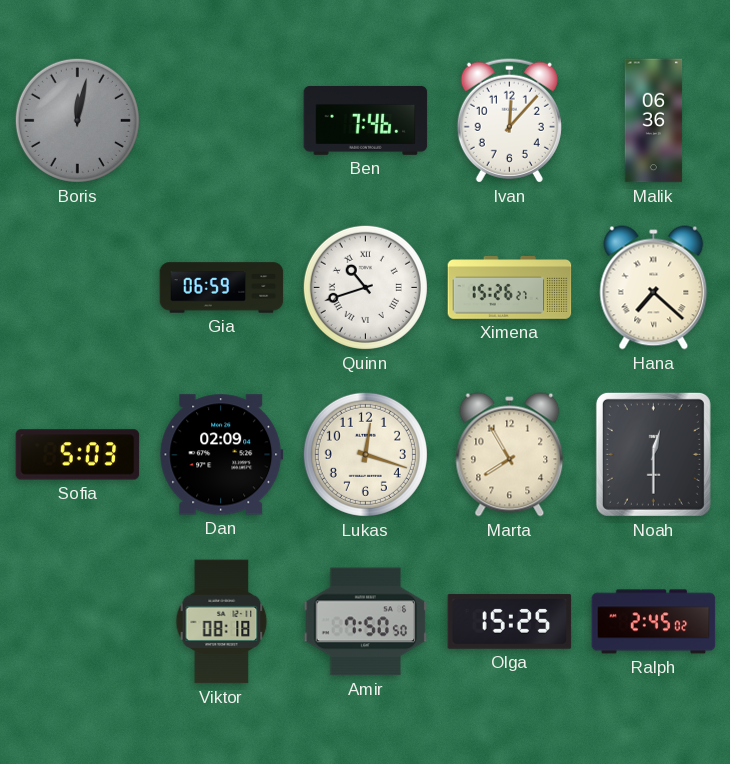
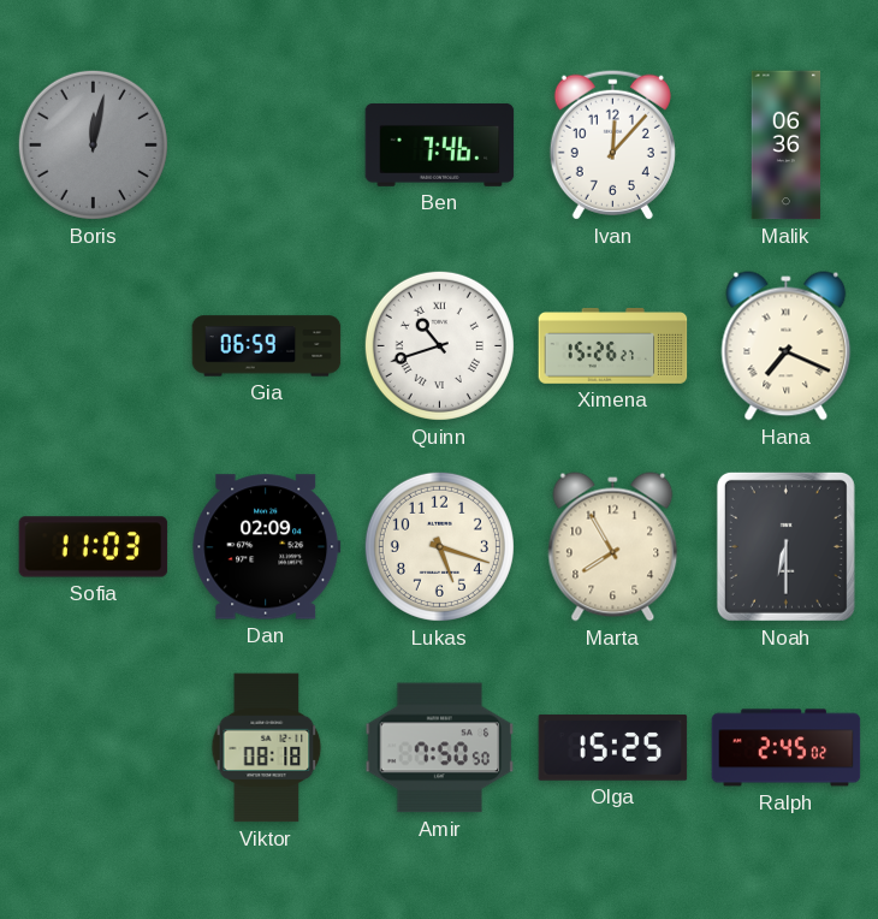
Hana: 7:22 -> 7:19
Sofia: 5:03 -> 11:03
Lukas: 12:18 -> 5:18
Noah: 12:30 -> 6:30
